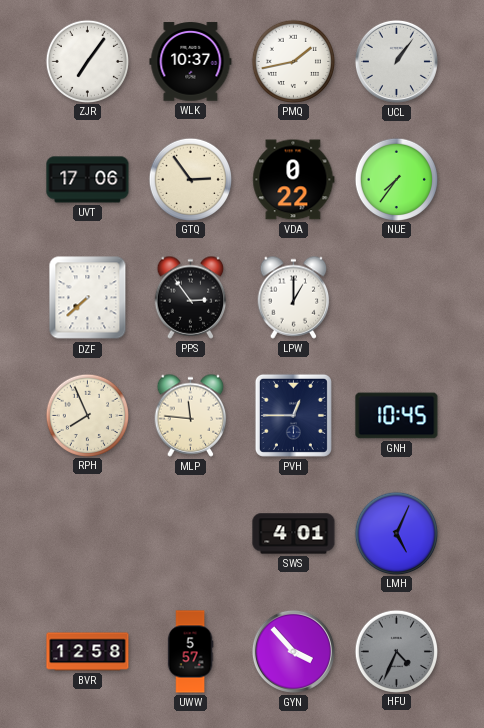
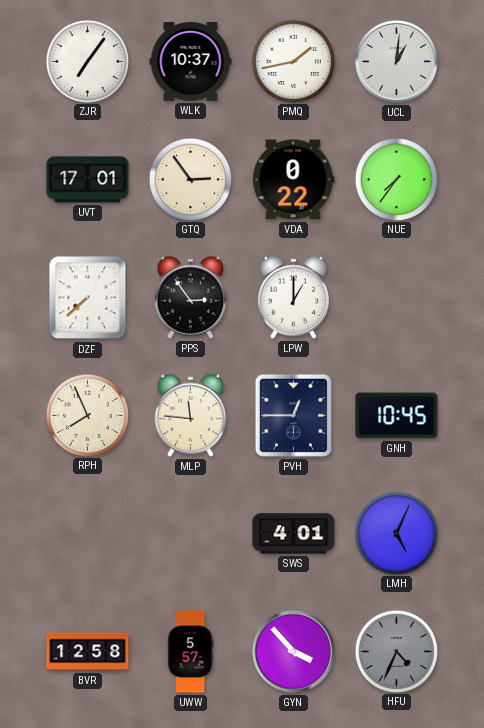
UCL: 1:06 -> 1:01
UVT: 17:06 -> 17:01
